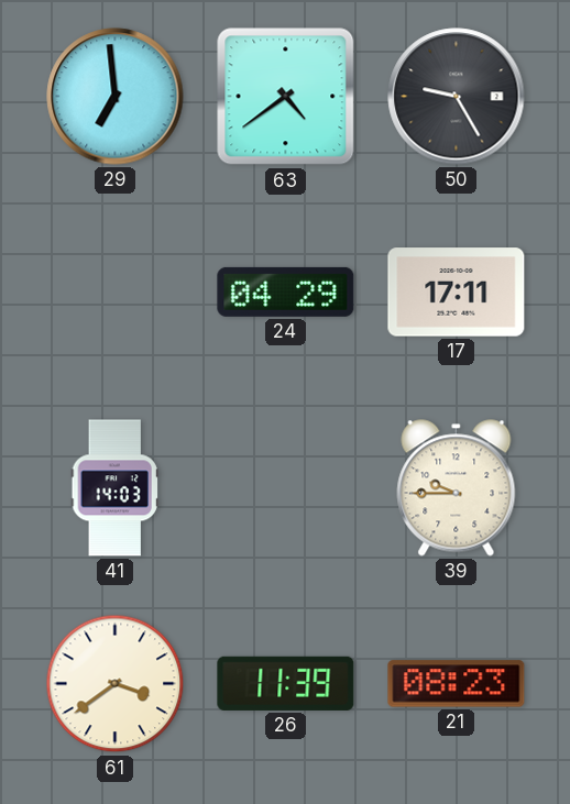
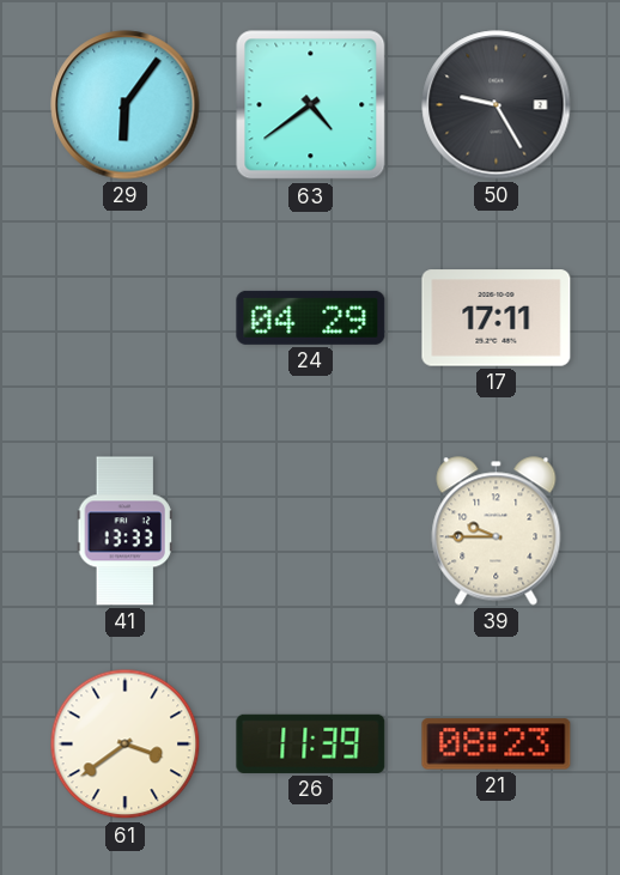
29: 6:59 -> 6:06
41: 14:03 -> 13:33
